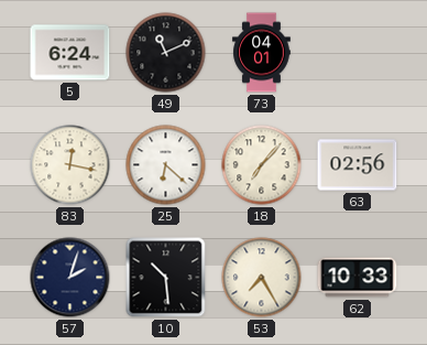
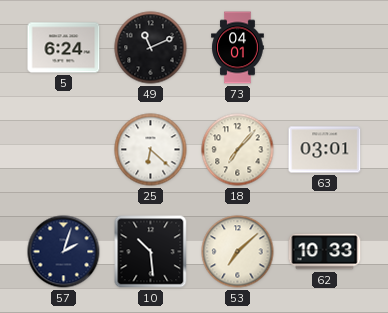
83: 12:17 -> none
63: 02:56 -> 03:01
53: 7:25 -> 7:08
